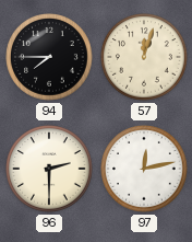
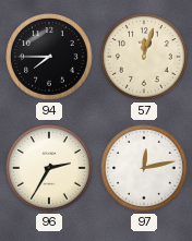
96: 2:30 -> 2:35
